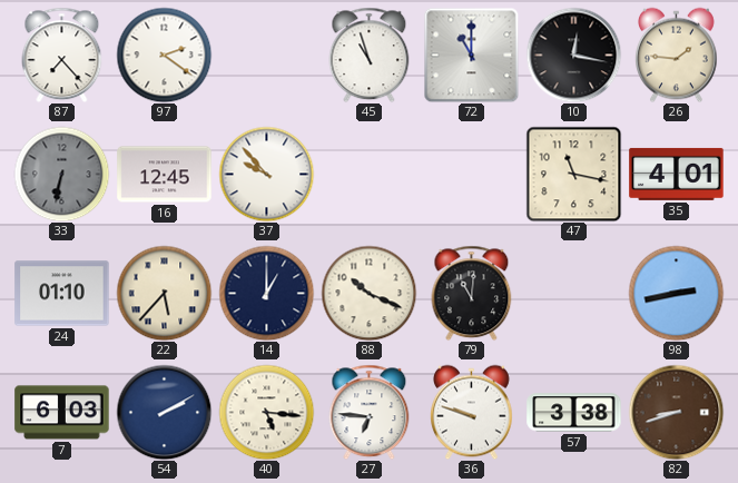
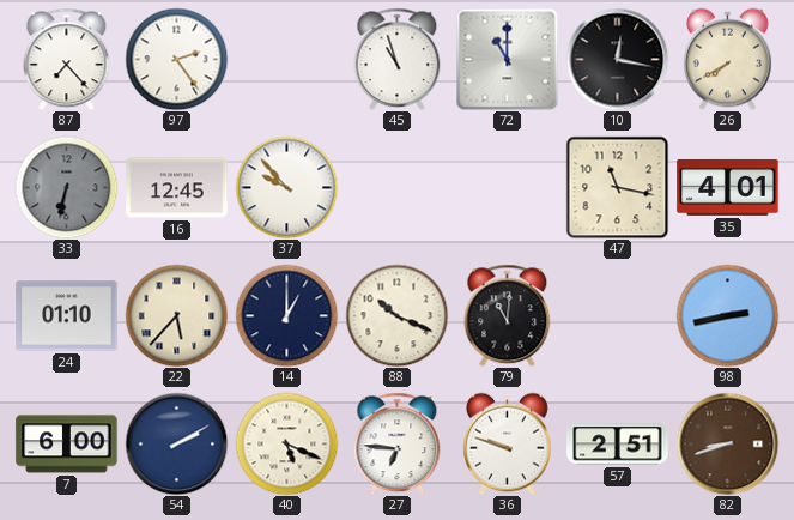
97: 2:21 -> 2:24
26: 1:46 -> 7:40
7: 6:03 -> 6:00
40: 5:16 -> 5:19
57: 3:38 -> 2:51
